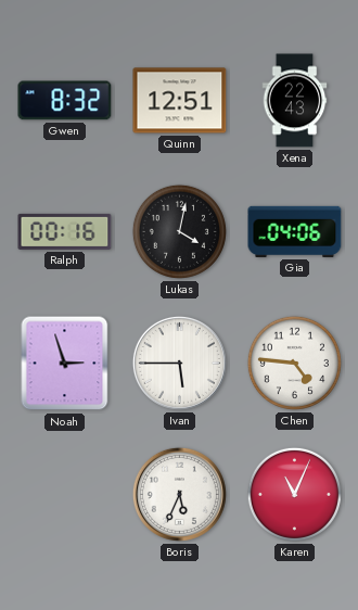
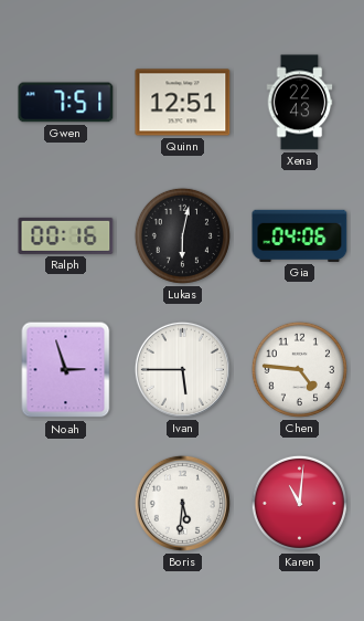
Gwen: 8:32 -> 7:51
Lukas: 4:02 -> 6:02
Boris: 5:34 -> 5:31
Karen: 11:04 -> 11:01
